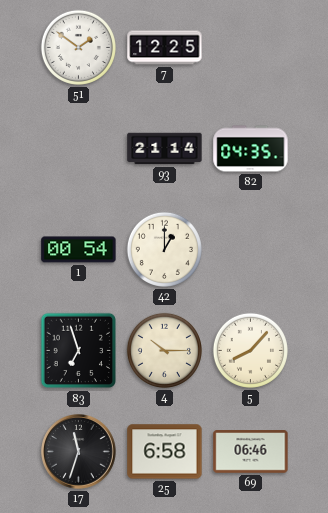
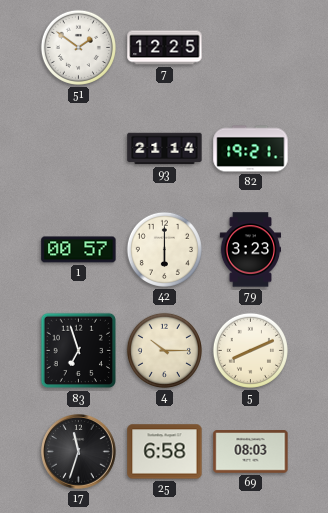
82: 04:35 -> 19:21
1: 00:54 -> 00:57
42: 1:00 -> 6:00
79: none -> 3:23
5: 8:07 -> 8:11
69: 06:46 -> 08:03
